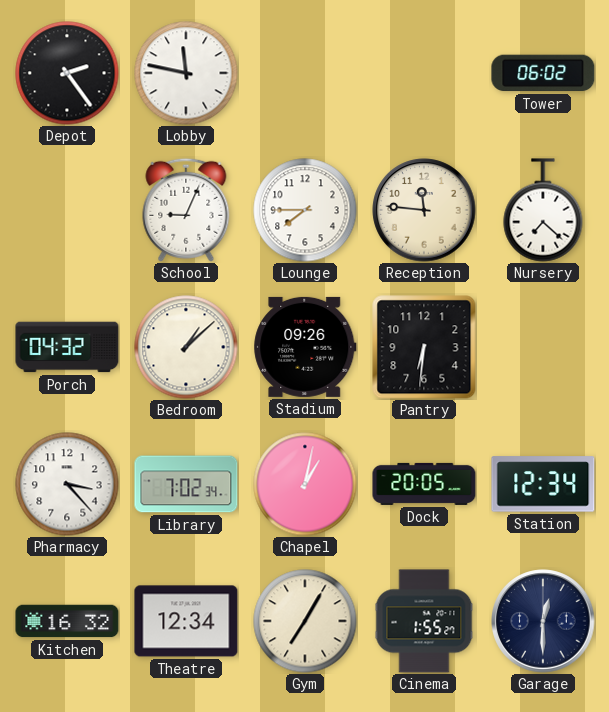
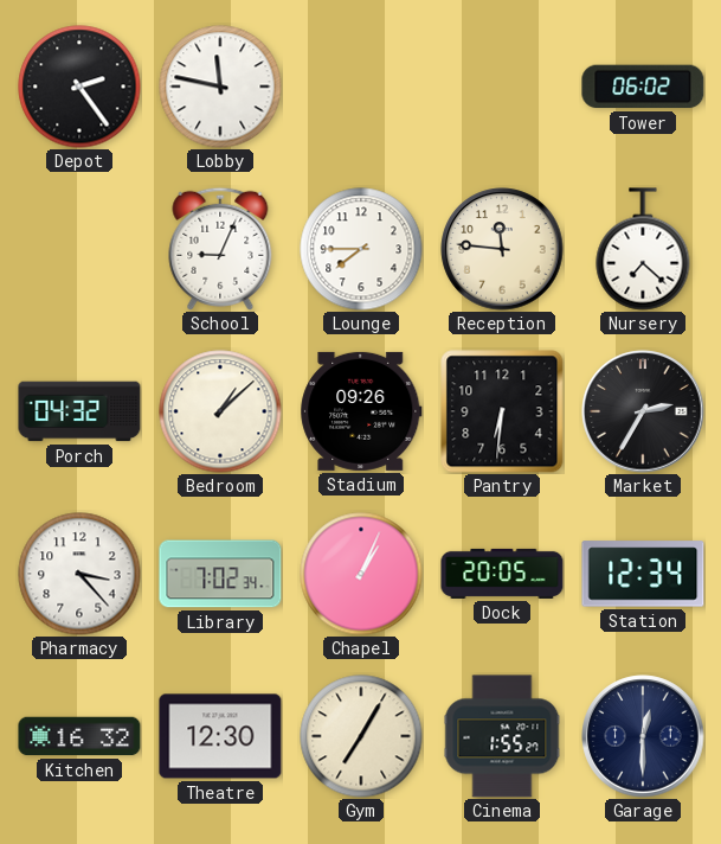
Market: none -> 2:35
Chapel: 1:02 -> 1:04
Theatre: 12:34 -> 12:30
